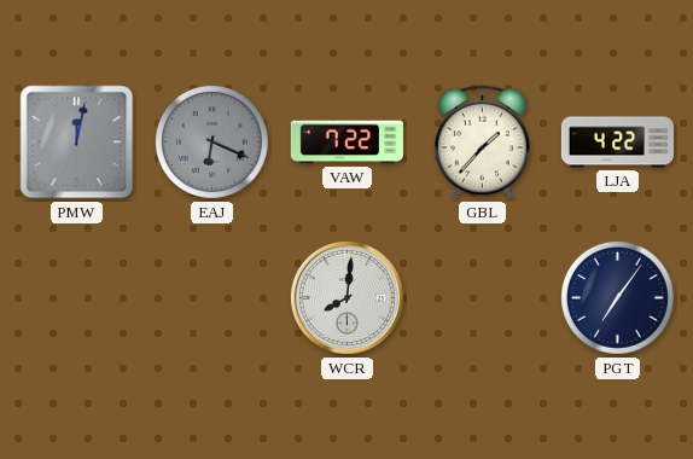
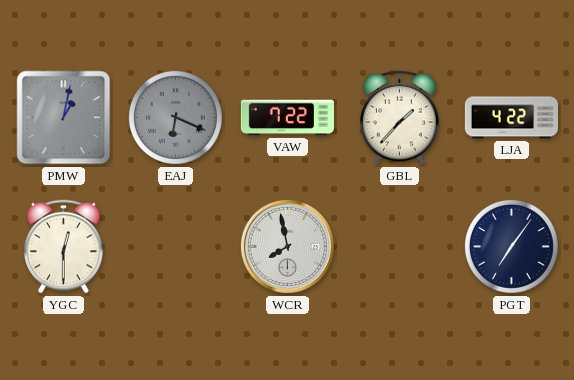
PMW: 12:02 -> 1:02
YGC: none -> 12:30
WCR: 8:01 -> 7:58
